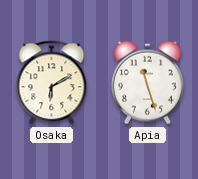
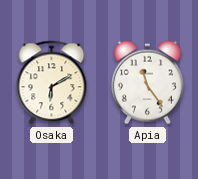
Apia: 11:27 -> 11:24
